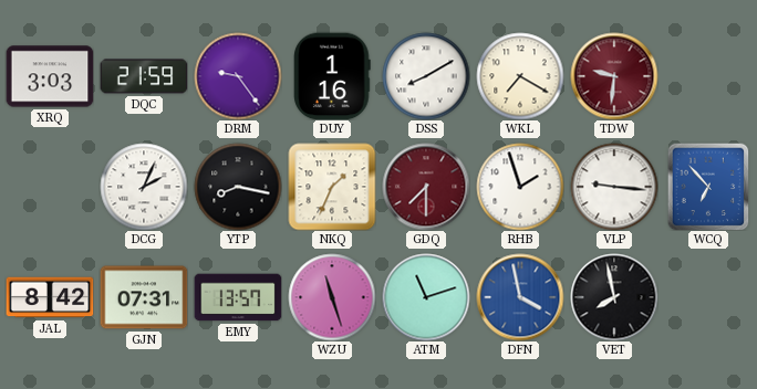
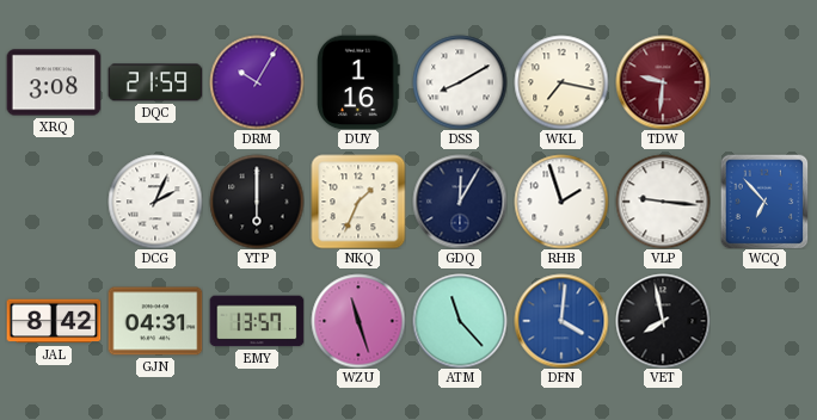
XRQ: 3:03 -> 3:08
DRM: 9:24 -> 10:05
WKL: 7:20 -> 7:17
YTP: 8:17 -> 6:00
GDQ: 7:30 -> 12:05
GDQ dial: burgundy -> navy
GJN: 07:31 -> 04:31
ATM: 11:12 -> 11:23
DFN: 3:58 -> 4:01
